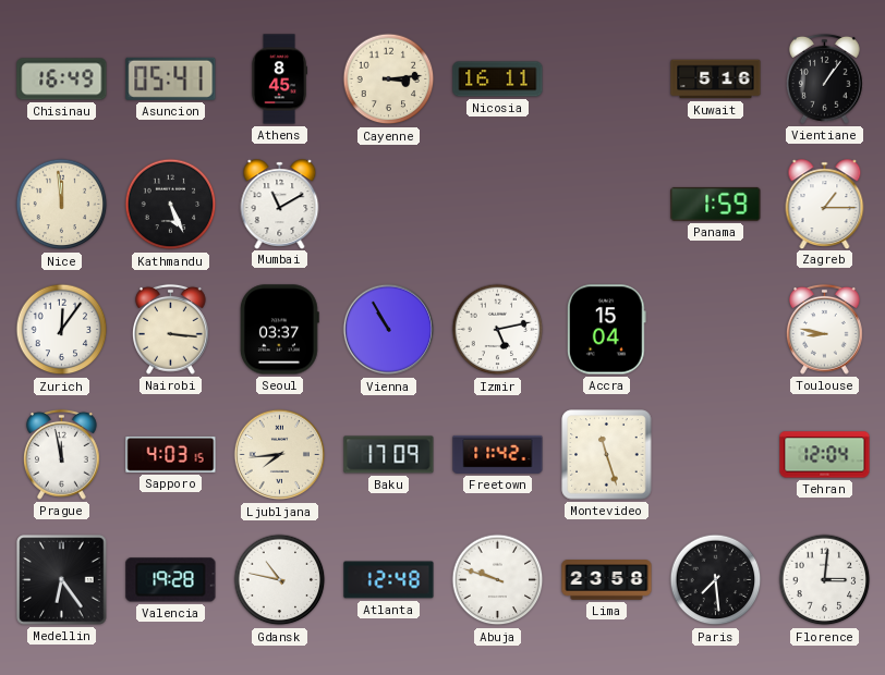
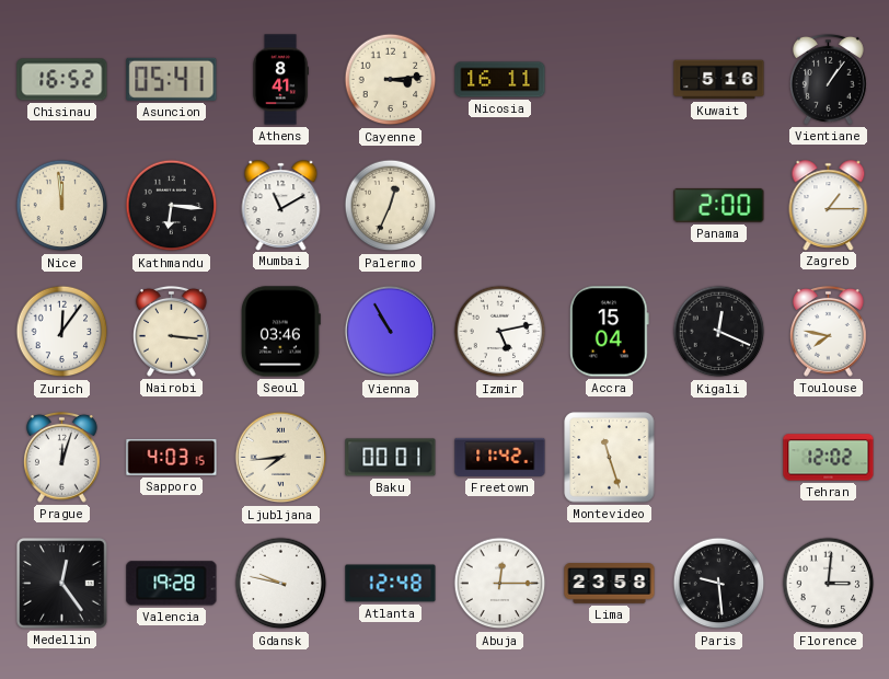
Chisinau: 16:49 -> 16:52
Athens: 8:45 -> 8:41
Kathmandu: 5:26 -> 6:16
Palermo: none -> 12:34
Panama: 1:59 -> 2:00
Seoul: 03:37 -> 03:46
Kigali: none -> 12:19
Toulouse: 8:47 -> 7:47
Prague: 11:58 -> 12:03
Baku: 17:09 -> 00:01
Tehran: 12:04 -> 12:02
Medellin: 6:24 -> 12:24
Gdansk: 10:47 -> 9:47
Abuja: 9:48 -> 12:15
Paris: 7:29 -> 9:29
